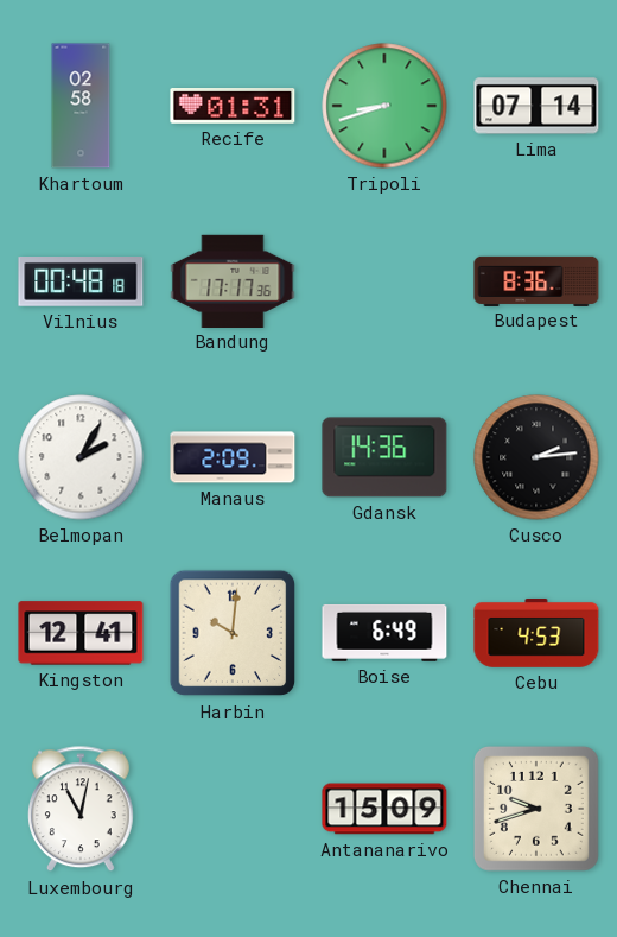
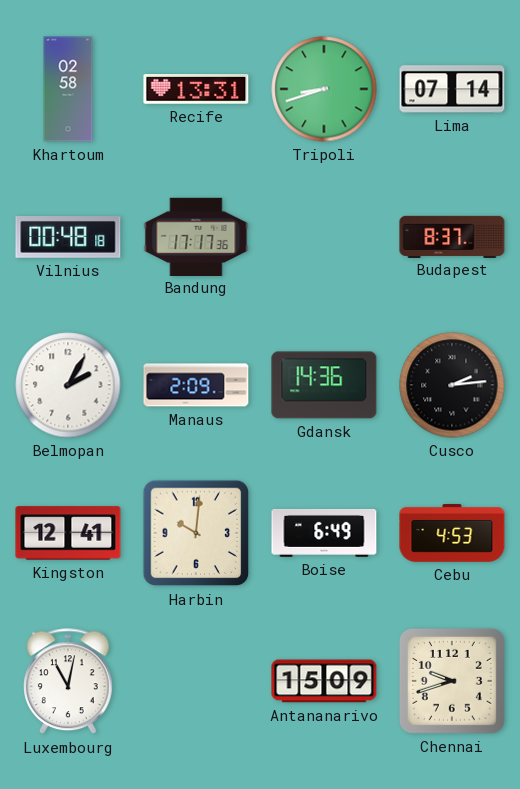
Recife: 01:31 -> 13:31
Budapest: 8:36 -> 8:37
